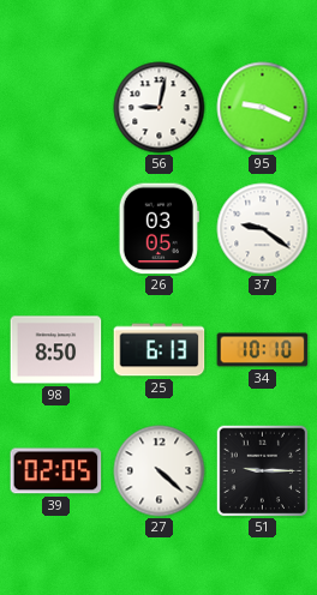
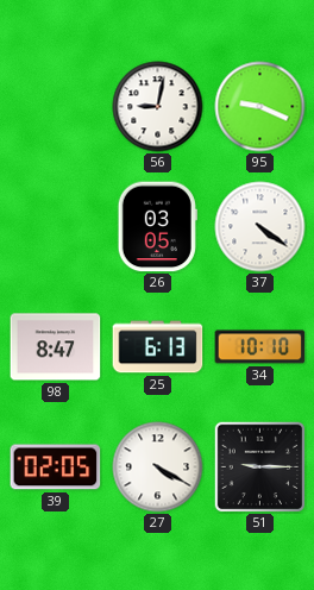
37: 9:21 -> 4:21
98: 8:50 -> 8:47
27: 4:22 -> 4:20
